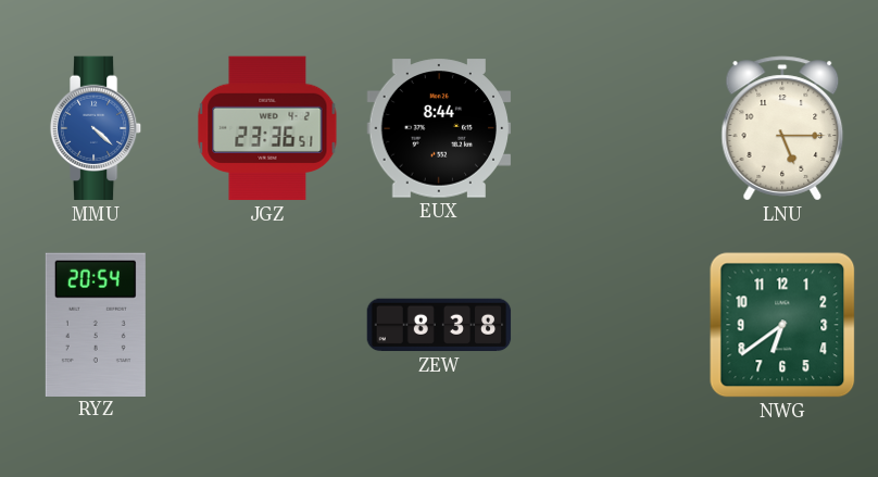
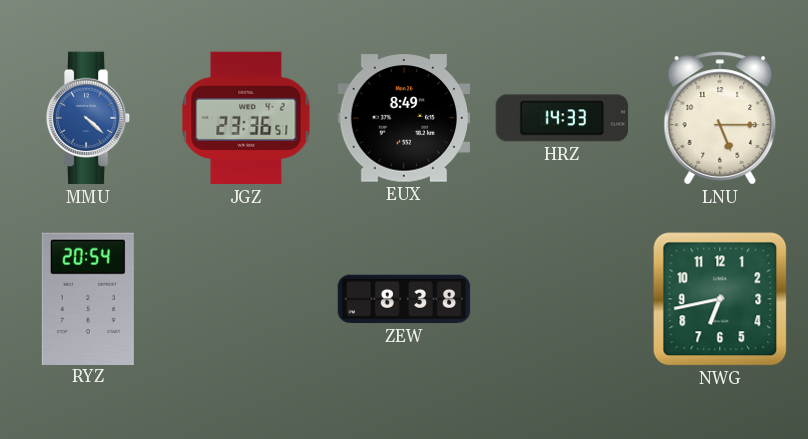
EUX: 8:44 -> 8:49
HRZ: none -> 14:33
NWG: 6:39 -> 6:43
